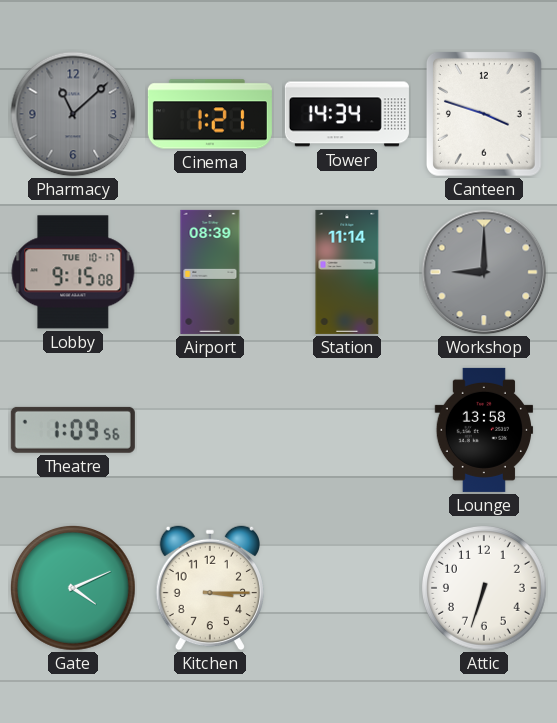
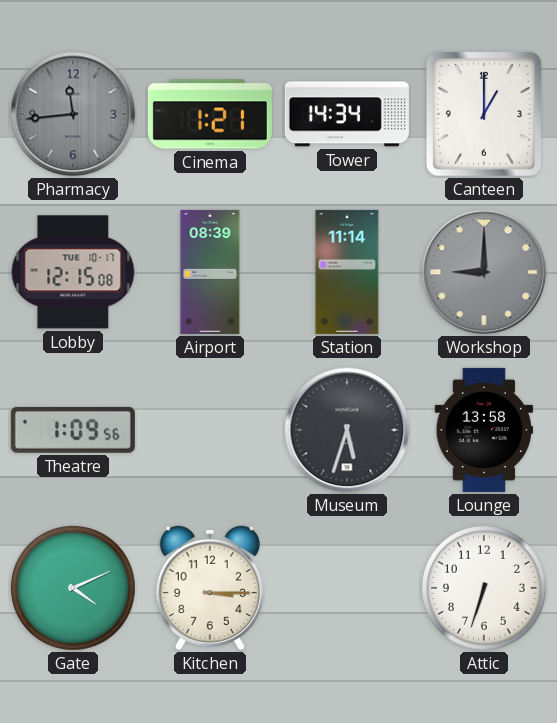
Pharmacy: 11:08 -> 11:44
Canteen: 3:48 -> 1:00
Lobby: 9:15 -> 12:15
Museum: none -> 5:33
